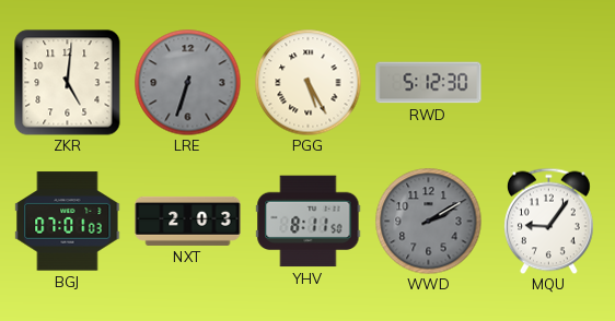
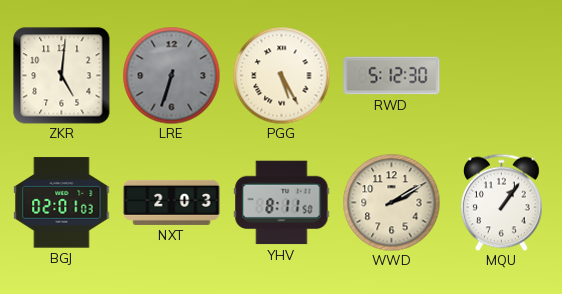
BGJ: 07:01 -> 02:01
WWD dial: grey -> cream
MQU: 9:06 -> 1:06
